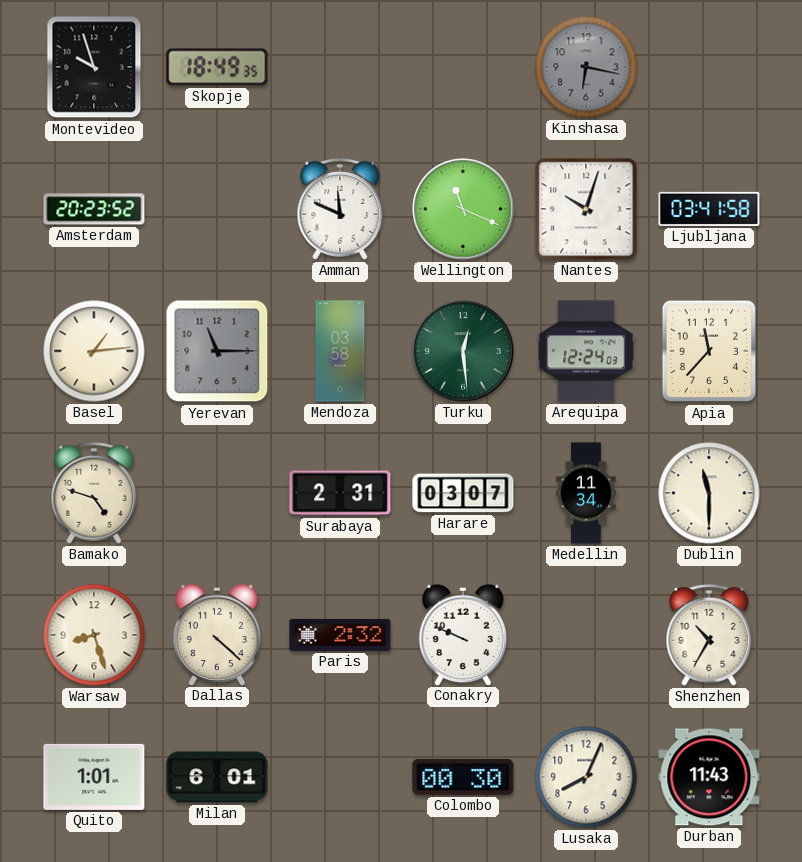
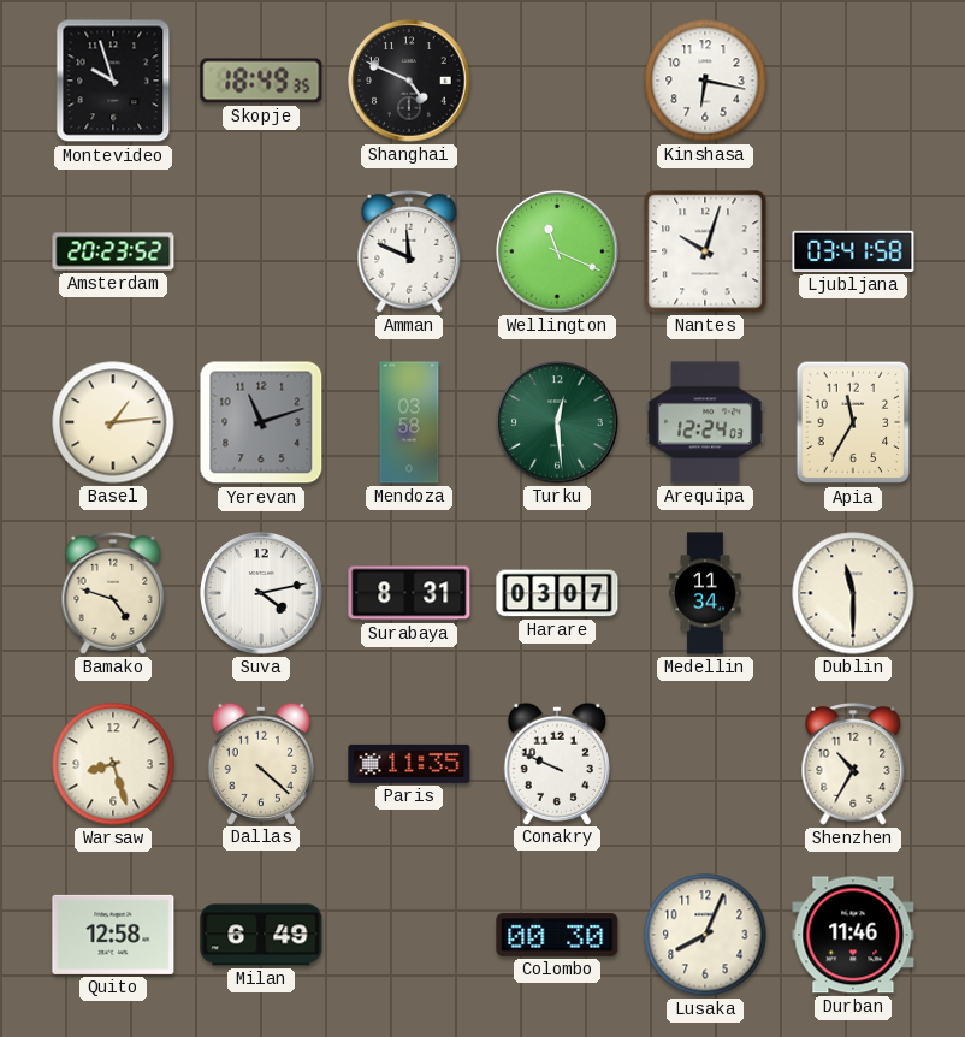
Shanghai: none -> 4:49
Kinshasa dial: grey -> white
Yerevan: 11:15 -> 11:12
Apia: 11:37 -> 11:35
Suva: none -> 4:13
Surabaya: 2:31 -> 8:31
Paris: 2:32 -> 11:35
Quito: 1:01 -> 12:58
Milan: 6:01 -> 6:49
Durban: 11:43 -> 11:46
